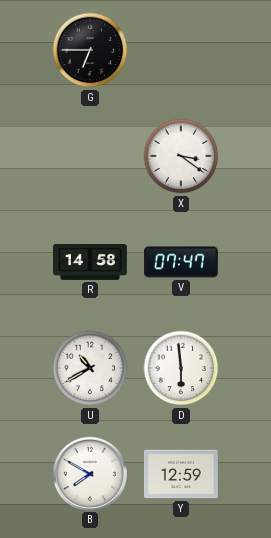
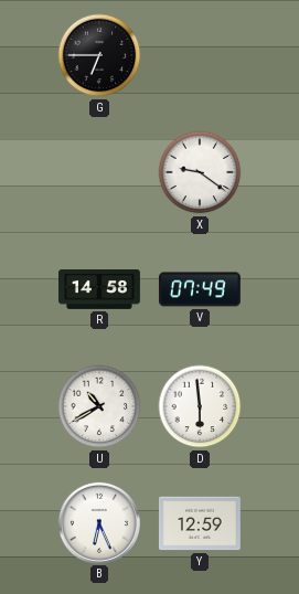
X: 3:21 -> 9:21
V: 07:47 -> 07:49
B: 7:50 -> 6:26
